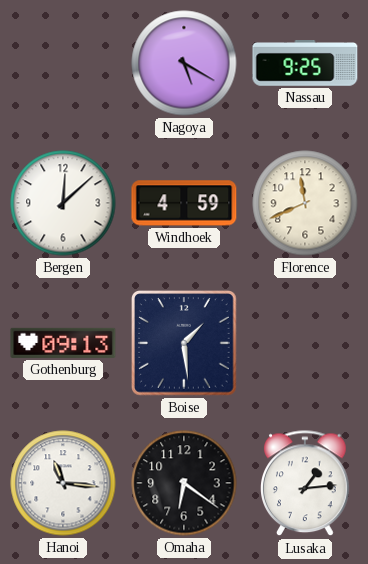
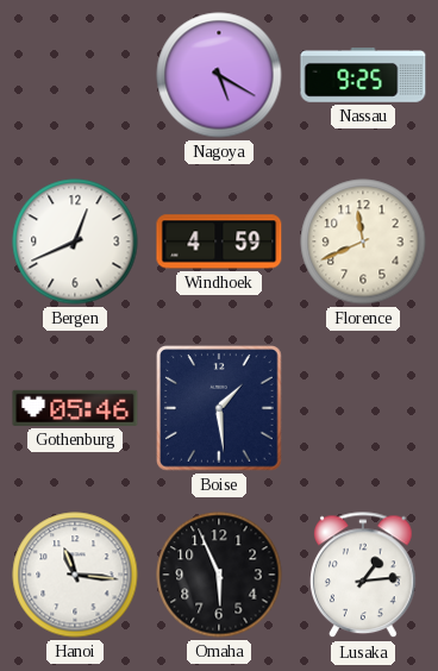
Bergen: 12:08 -> 12:41
Gothenburg: 09:13 -> 05:46
Omaha: 6:21 -> 5:56
